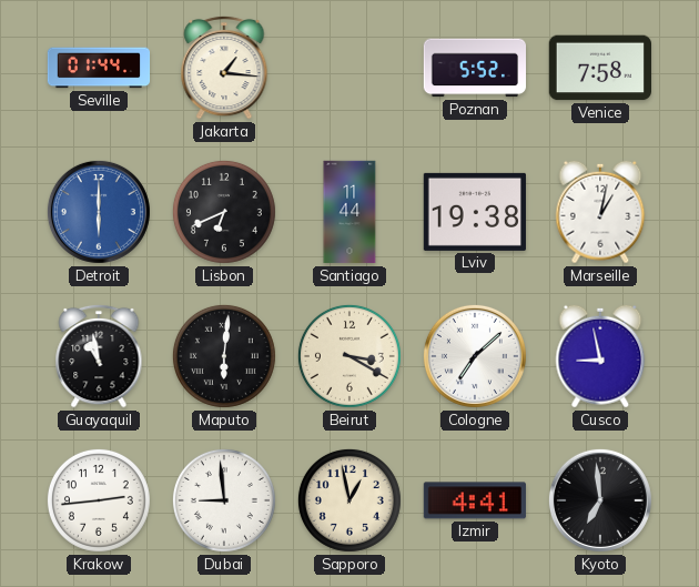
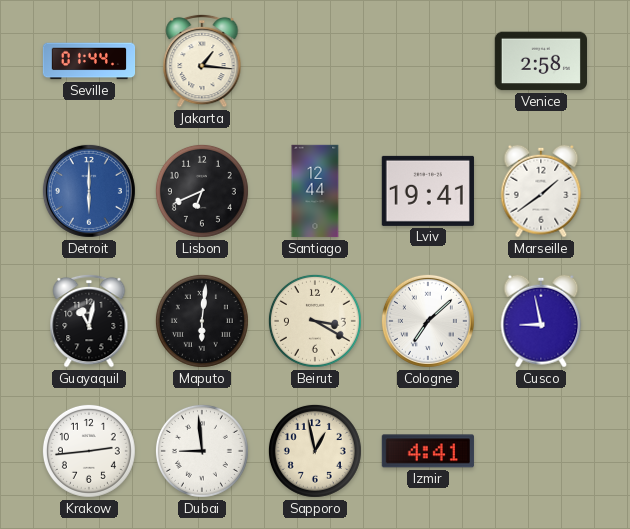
Poznan: 5:52 -> none
Venice: 7:58 -> 2:58
Santiago: 11:44 -> 12:44
Lviv: 19:38 -> 19:41
Marseille: 1:02 -> 1:39
Guayaquil: 10:58 -> 11:02
Kyoto: 6:59 -> none
